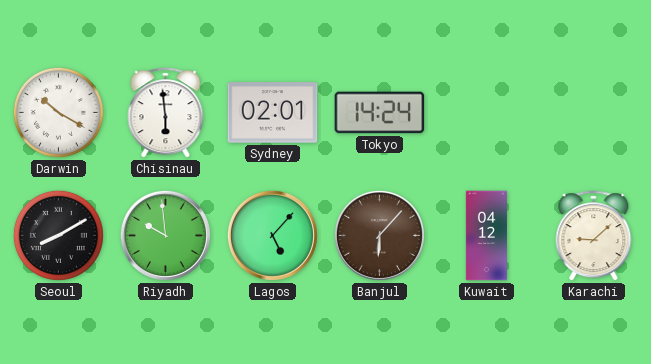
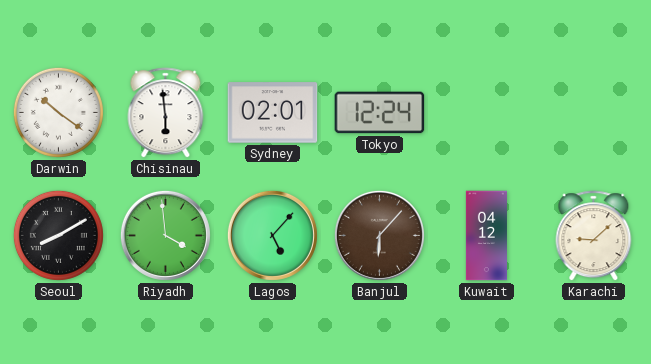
Darwin: 10:20 -> 10:21
Tokyo: 14:24 -> 12:24
Riyadh: 9:59 -> 3:59
